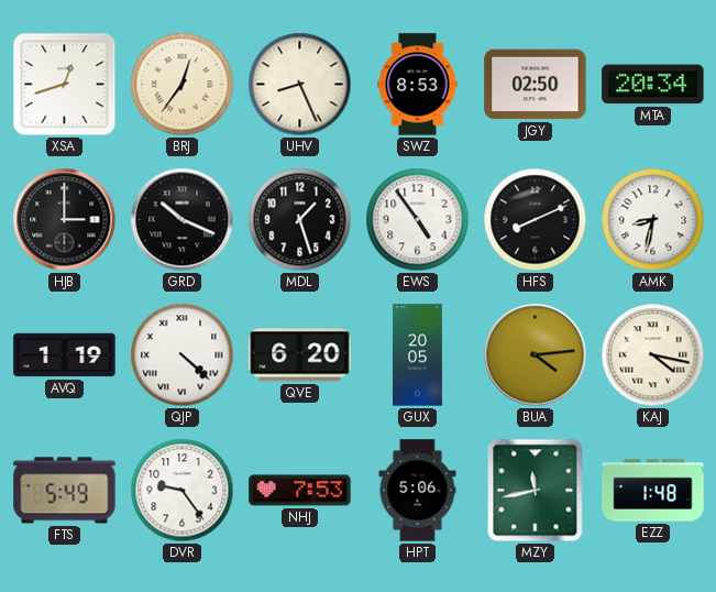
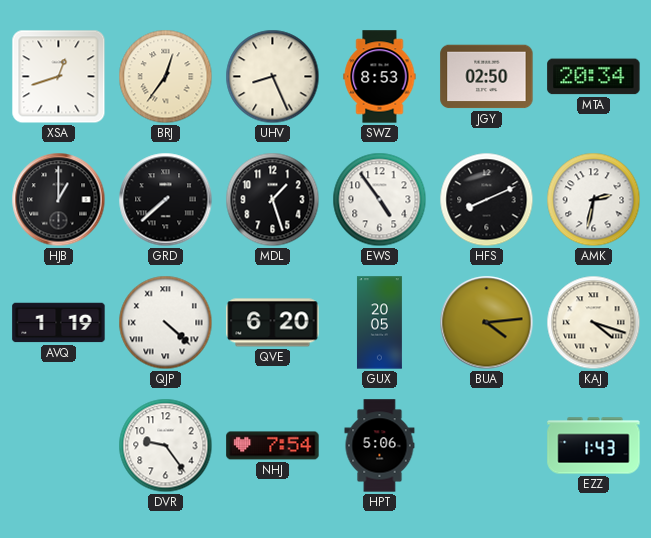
HJB: 3:00 -> 1:00
GRD: 10:19 -> 7:38
AMK: 8:32 -> 2:32
KAJ: 4:17 -> 4:18
FTS: 5:49 -> none
NHJ: 7:53 -> 7:54
MZY: 11:43 -> none
EZZ: 1:48 -> 1:43
